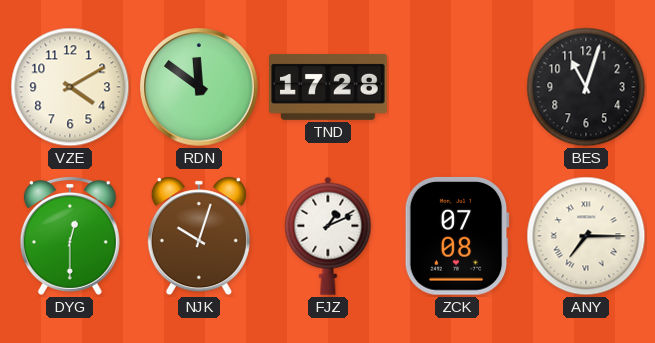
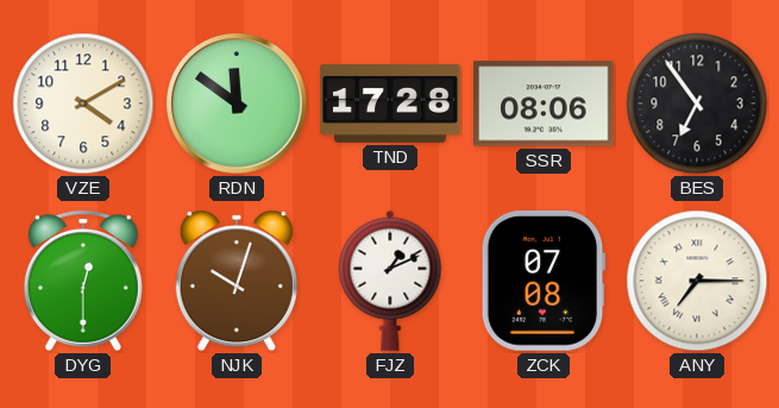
SSR: none -> 08:06
BES: 11:03 -> 6:54
